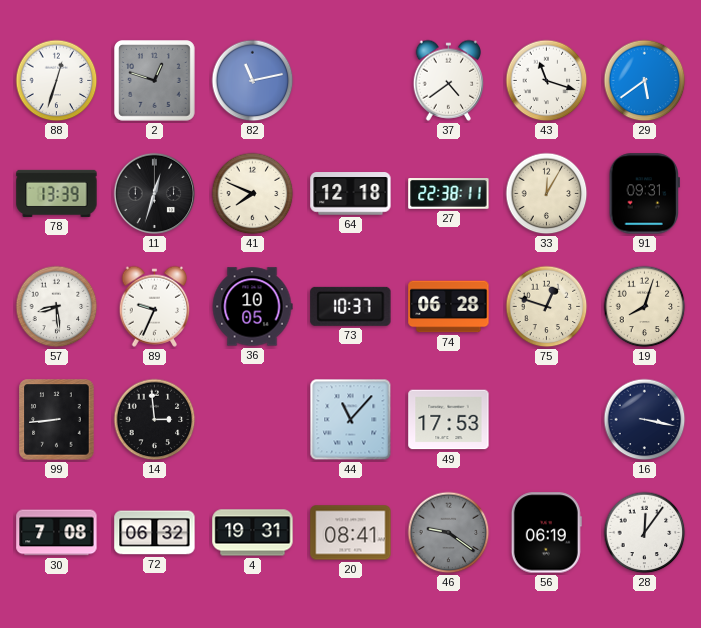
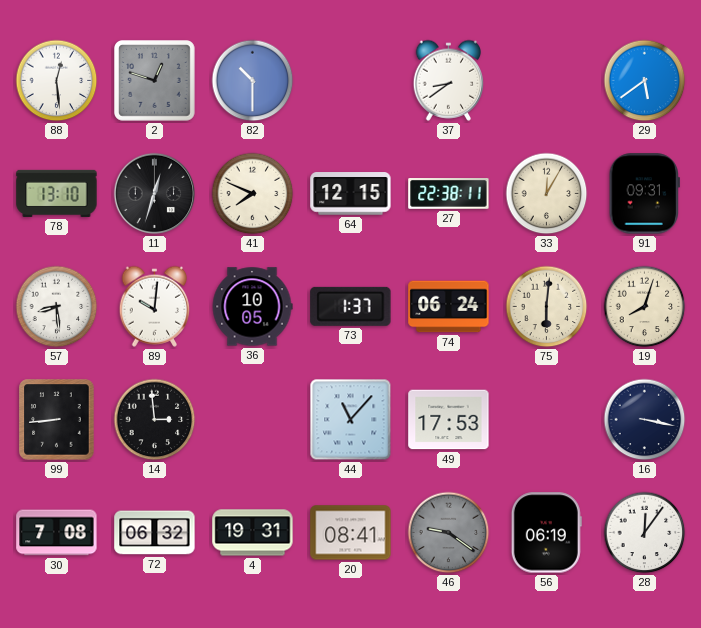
88: 12:33 -> 12:29
82: 11:13 -> 10:30
37: 4:39 -> 8:39
43: 11:18 -> none
78: 13:39 -> 13:10
64: 12:18 -> 12:15
89: 9:34 -> 10:01
73: 10:37 -> 1:37
74: 06:28 -> 06:24
75: 12:48 -> 6:01
